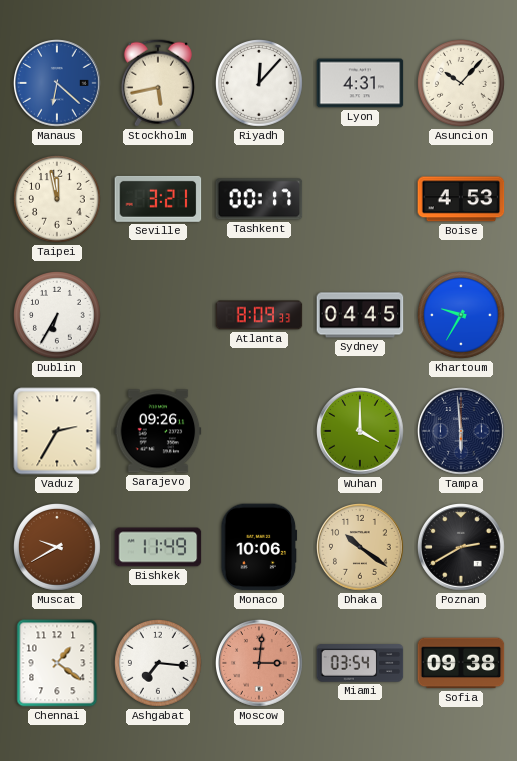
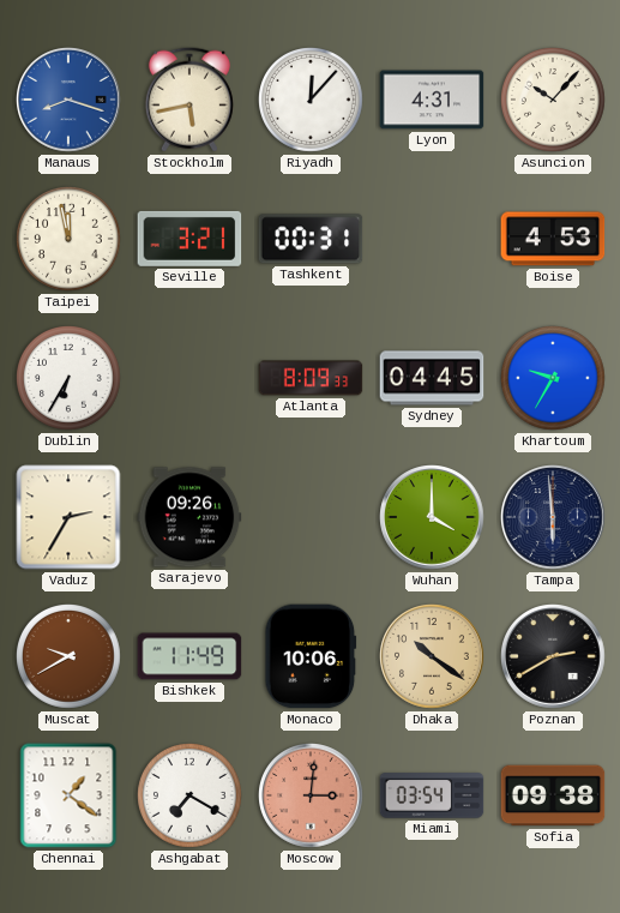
Manaus: 6:22 -> 8:18
Tashkent: 00:17 -> 00:31
Ashgabat: 7:16 -> 7:20
